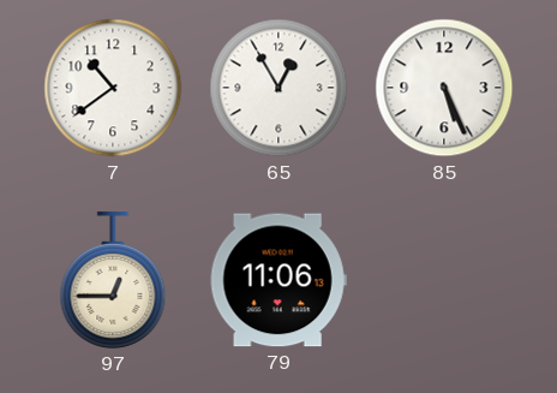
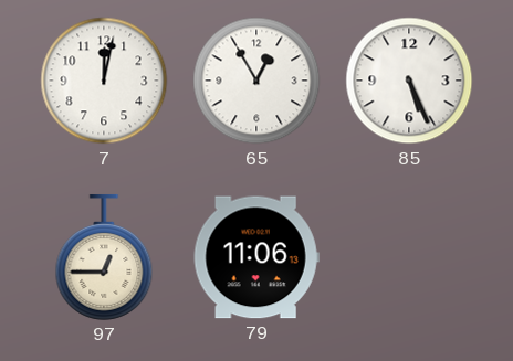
7: 10:39 -> 12:02
